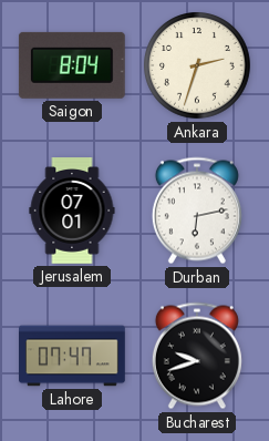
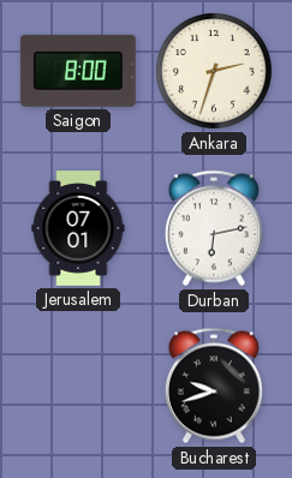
Saigon: 8:04 -> 8:00
Lahore: 07:47 -> none
